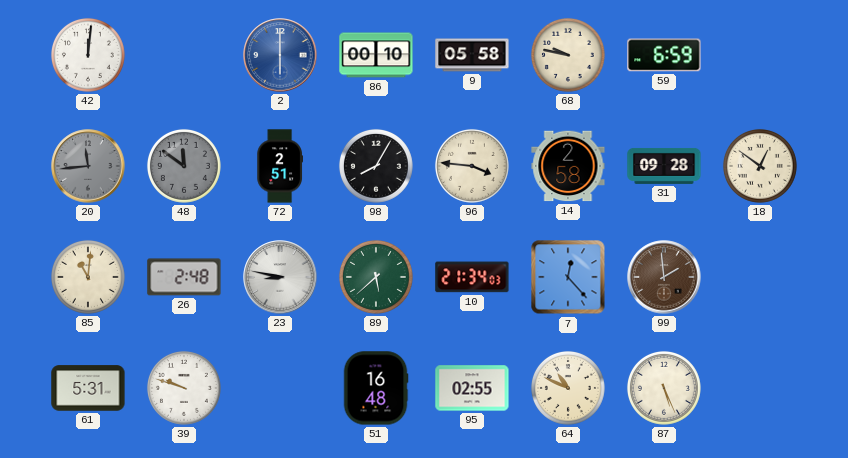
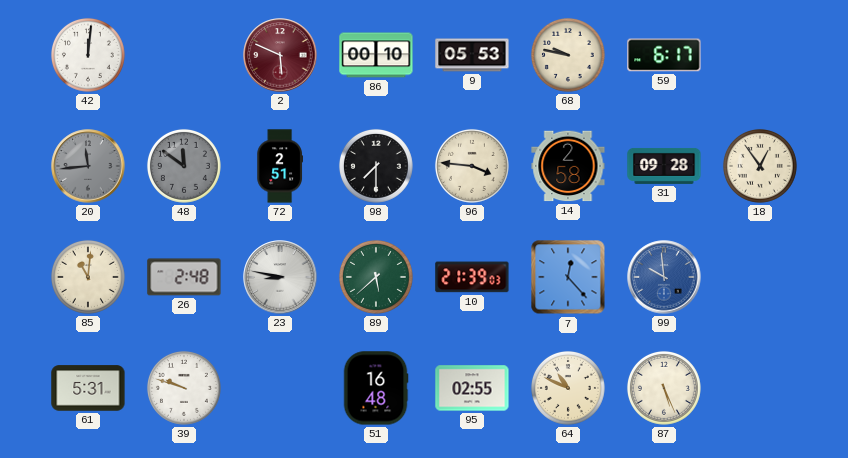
2: 6:00 -> 5:49
2 dial: blue -> burgundy
9: 05:58 -> 05:53
59: 6:59 -> 6:17
98: 8:05 -> 7:30
18: 12:51 -> 12:54
10: 21:34 -> 21:39
99: 1:59 -> 9:59
99 dial: brown -> blue
